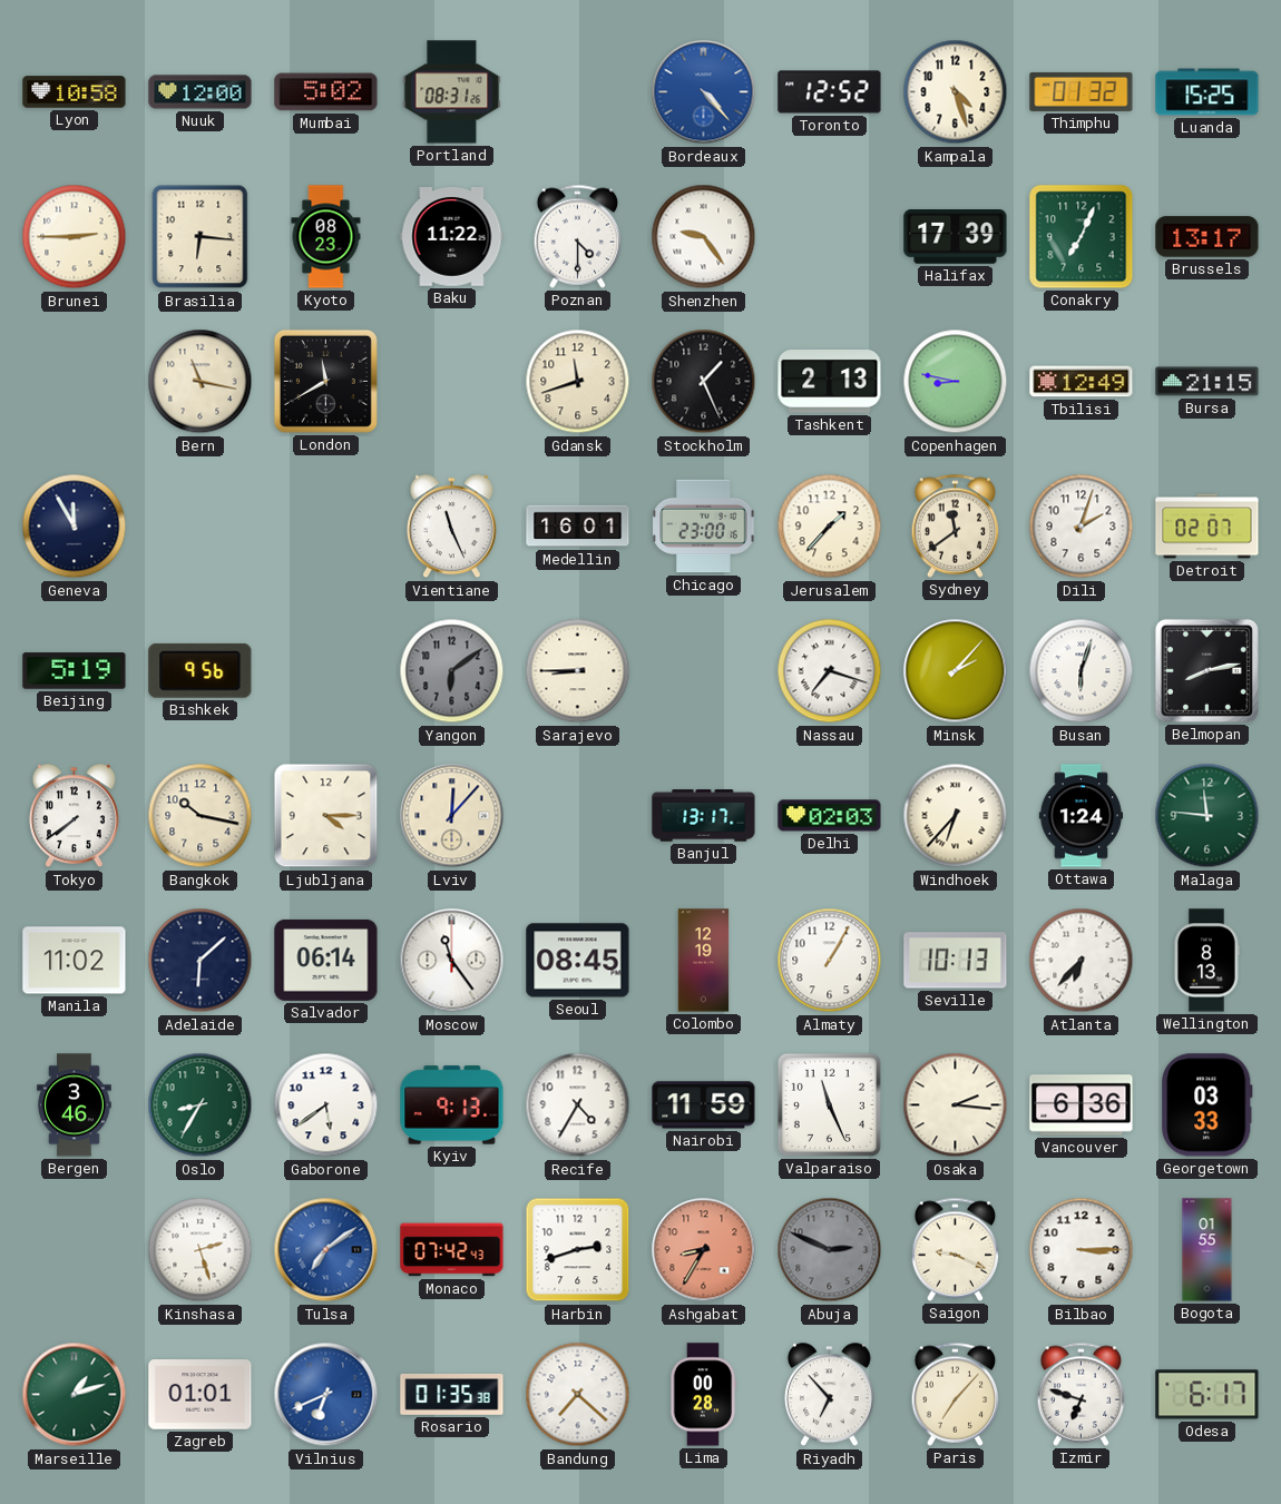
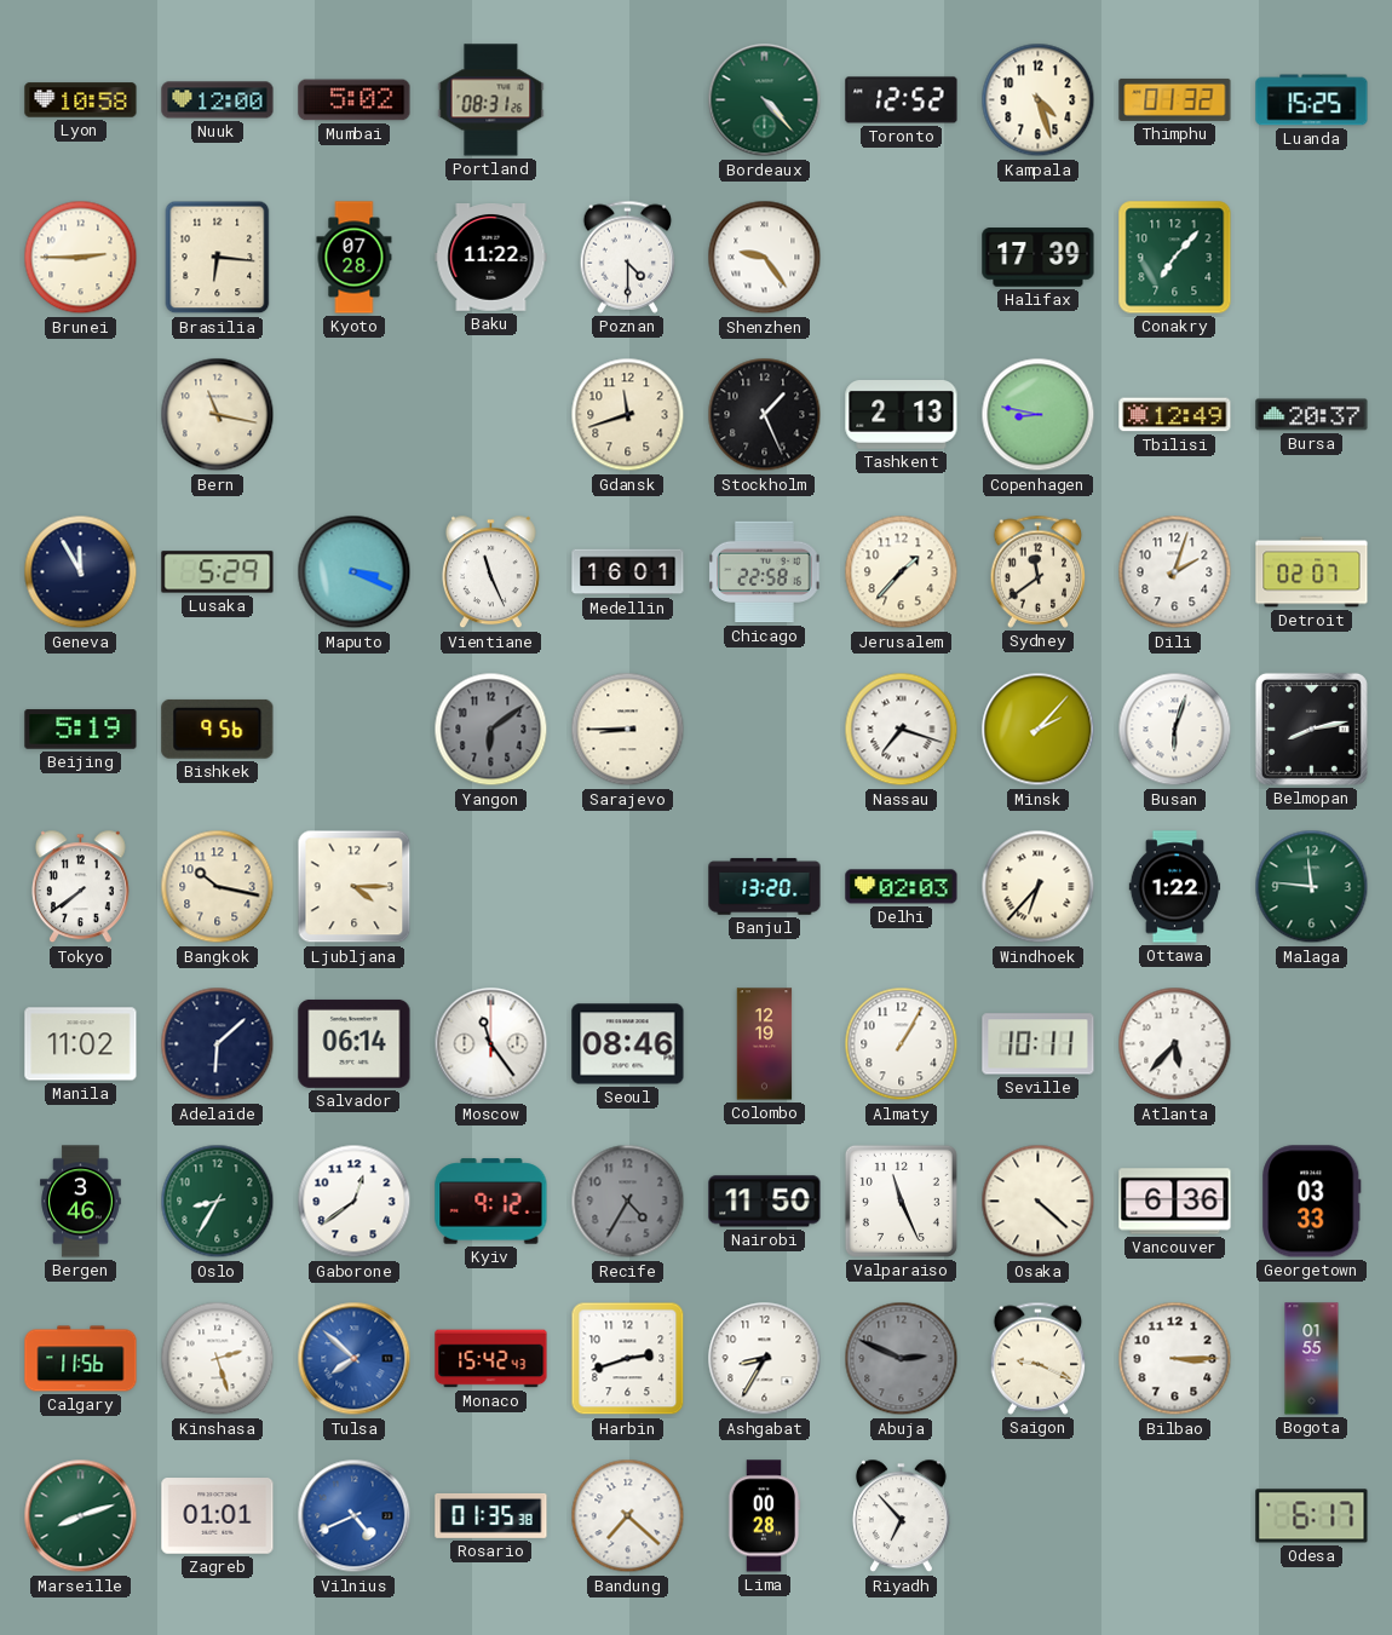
Bordeaux dial: blue -> green
Kyoto: 08:23 -> 07:28
Conakry: 7:04 -> 7:07
Brussels: 13:17 -> none
London: 11:40 -> none
Bursa: 21:15 -> 20:37
Lusaka: none -> 5:29
Maputo: none -> 3:19
Chicago: 23:00 -> 22:58
Lviv: 12:07 -> none
Banjul: 13:17 -> 13:20
Ottawa: 1:24 -> 1:22
Seoul: 08:45 -> 08:46
Seville: 10:13 -> 10:11
Atlanta: 6:37 -> 5:37
Wellington: 8:13 -> none
Gaborone: 5:39 -> 12:39
Kyiv: 9:13 -> 9:12
Recife dial: white -> grey
Nairobi: 11:59 -> 11:50
Osaka: 2:16 -> 4:22
Calgary: none -> 11:56
Tulsa: 7:09 -> 7:52
Monaco: 07:42 -> 15:42
Ashgabat dial: salmon -> white
Marseille: 1:12 -> 8:12
Vilnius: 6:41 -> 4:41
Paris: 7:07 -> none
Izmir: 6:48 -> none
